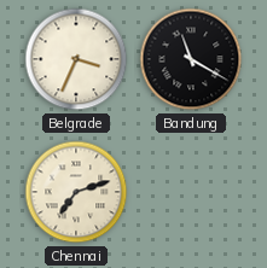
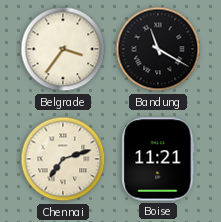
Belgrade: 3:34 -> 3:36
Boise: none -> 11:21
